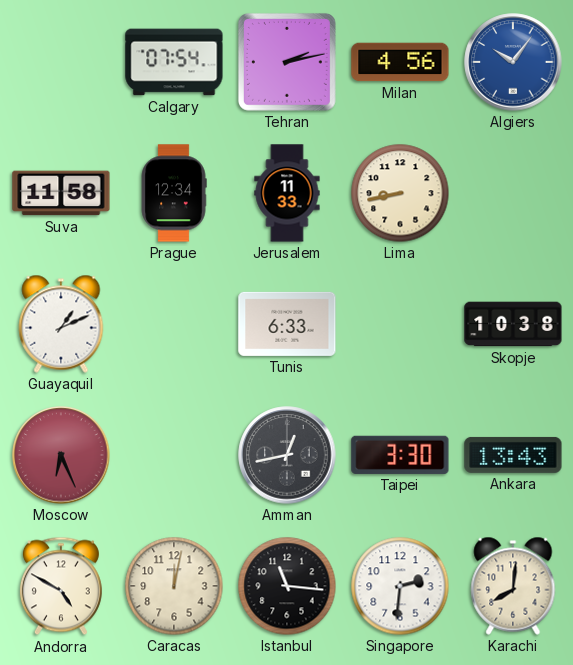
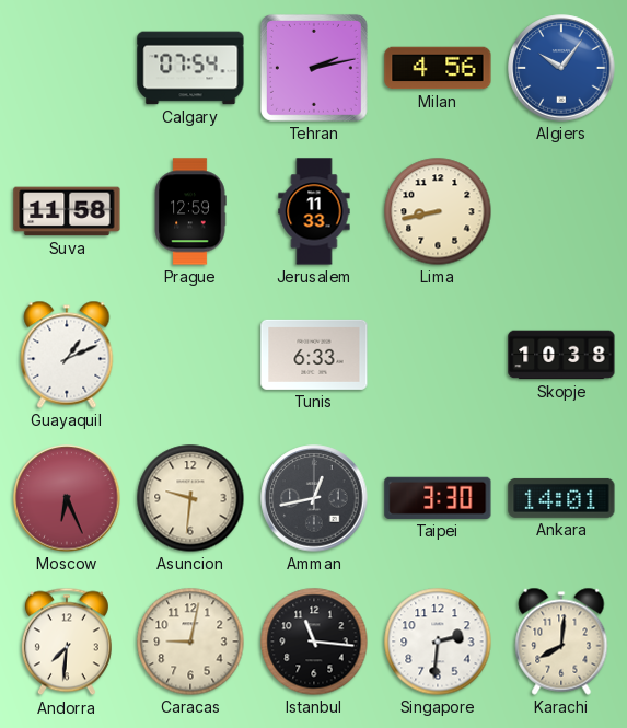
Prague: 12:34 -> 12:59
Asuncion: none -> 9:31
Ankara: 13:43 -> 14:01
Andorra: 4:50 -> 7:31
Caracas: 12:02 -> 9:02
